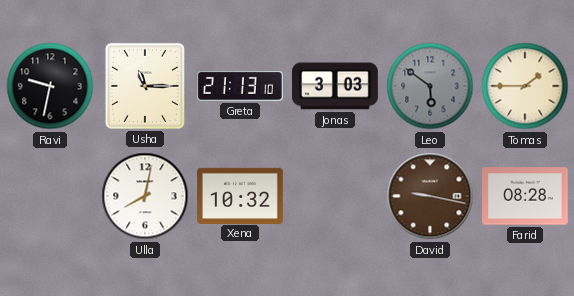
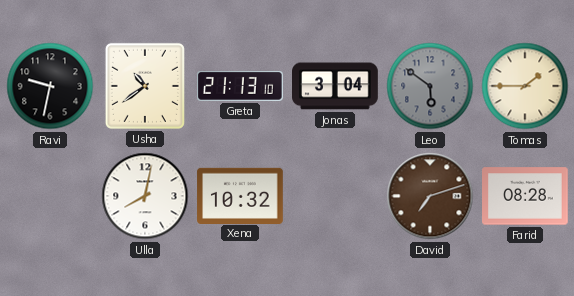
Usha: 11:15 -> 10:39
Jonas: 3:03 -> 3:04
David: 9:17 -> 7:12
